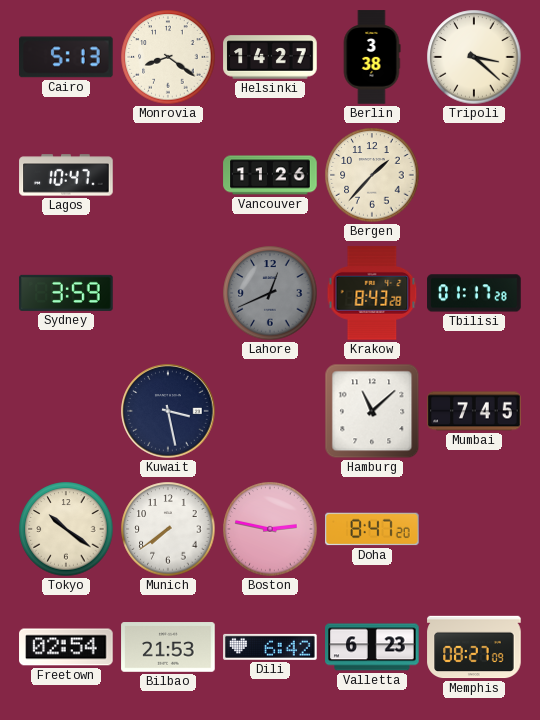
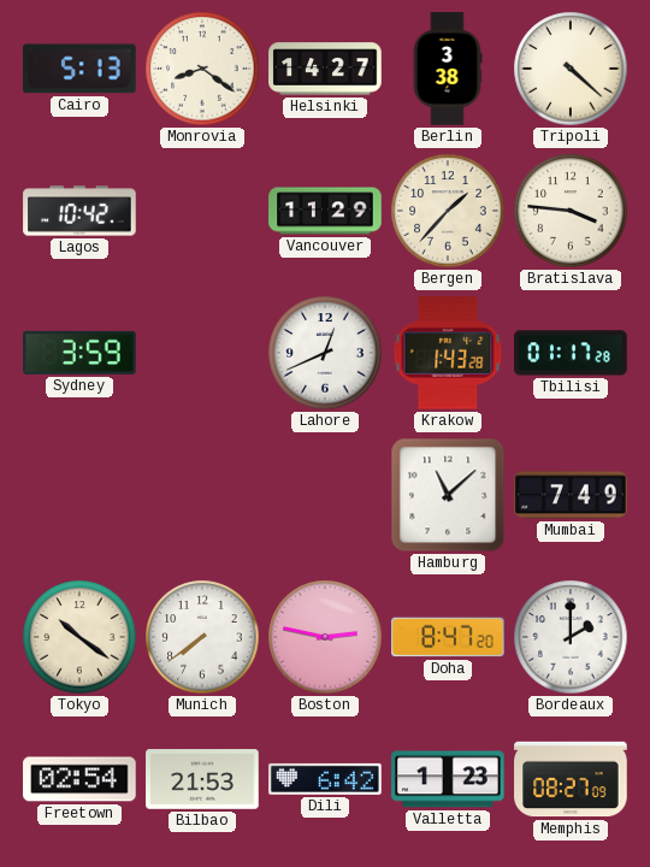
Tripoli: 3:22 -> 4:22
Lagos: 10:47 -> 10:42
Vancouver: 11:26 -> 11:29
Bratislava: none -> 3:46
Lahore dial: grey -> white
Krakow: 8:43 -> 1:43
Kuwait: 3:28 -> none
Mumbai: 7:45 -> 7:49
Bordeaux: none -> 2:00
Valletta: 6:23 -> 1:23
